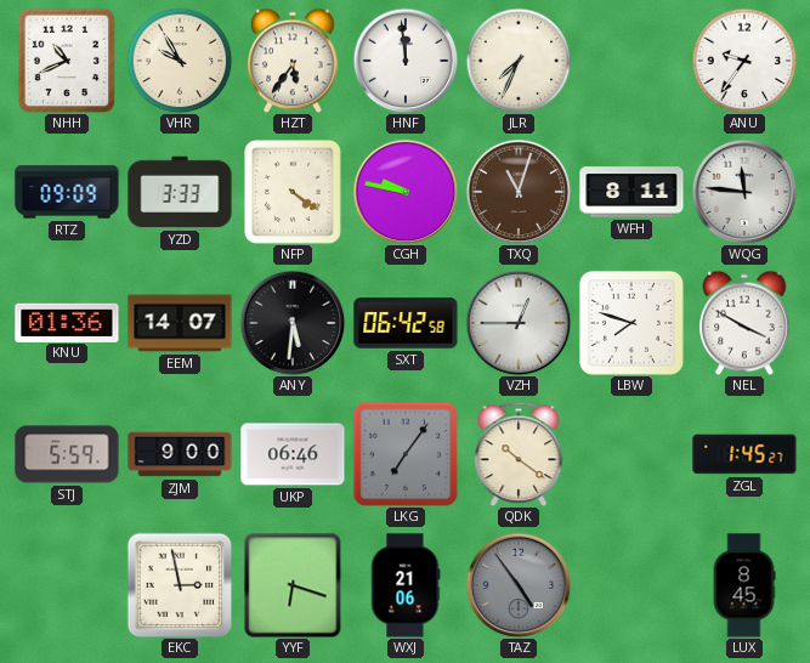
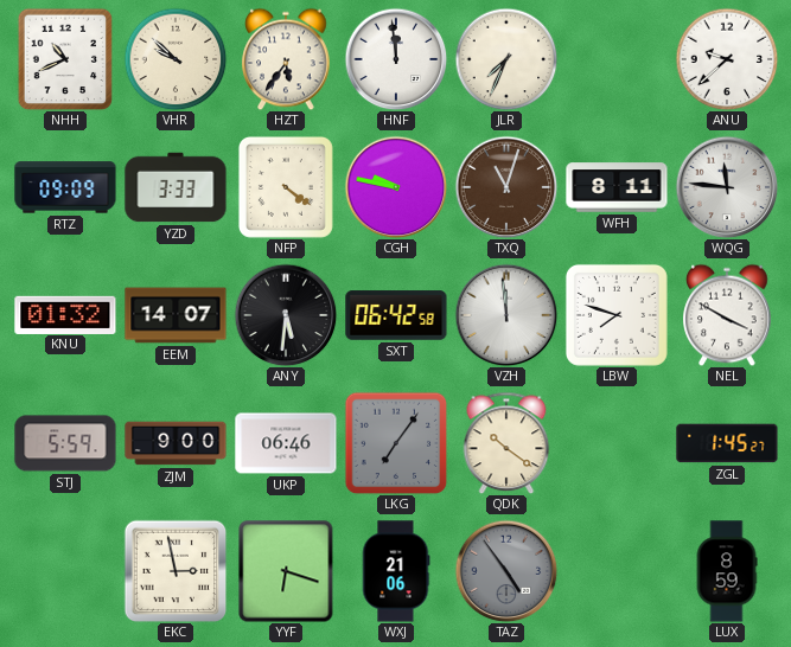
VHR: 9:55 -> 9:52
ANU: 9:36 -> 9:38
KNU: 01:36 -> 01:32
VZH: 12:45 -> 11:59
LUX: 8:45 -> 8:59
